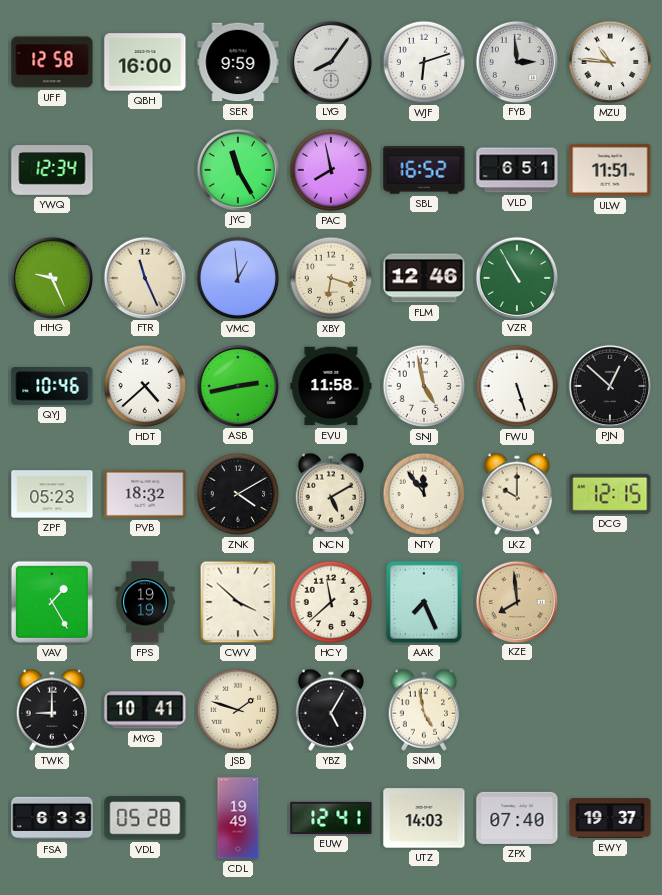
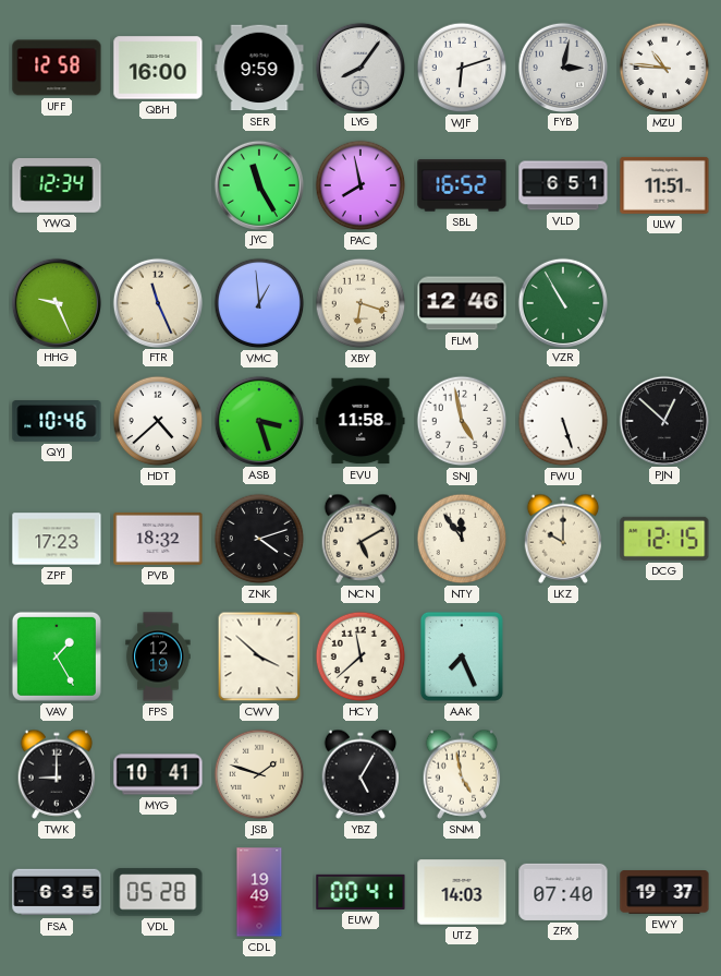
FYB: 2:59 -> 3:02
ASB: 2:43 -> 3:27
ZPF: 05:23 -> 17:23
ZNK: 4:10 -> 4:12
FPS: 19:19 -> 12:19
KZE: 7:59 -> none
FSA: 6:33 -> 6:35
EUW: 12:41 -> 00:41
